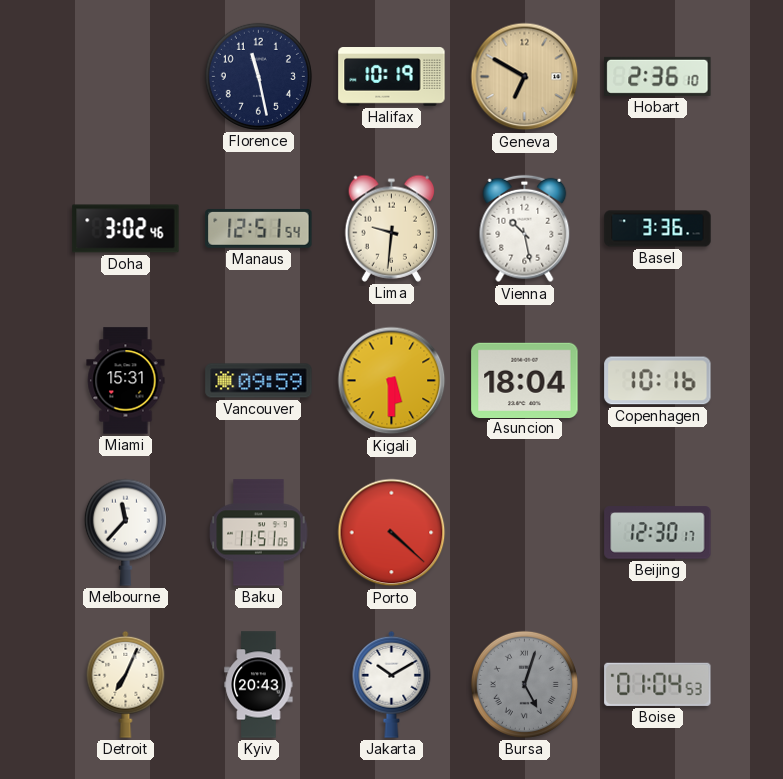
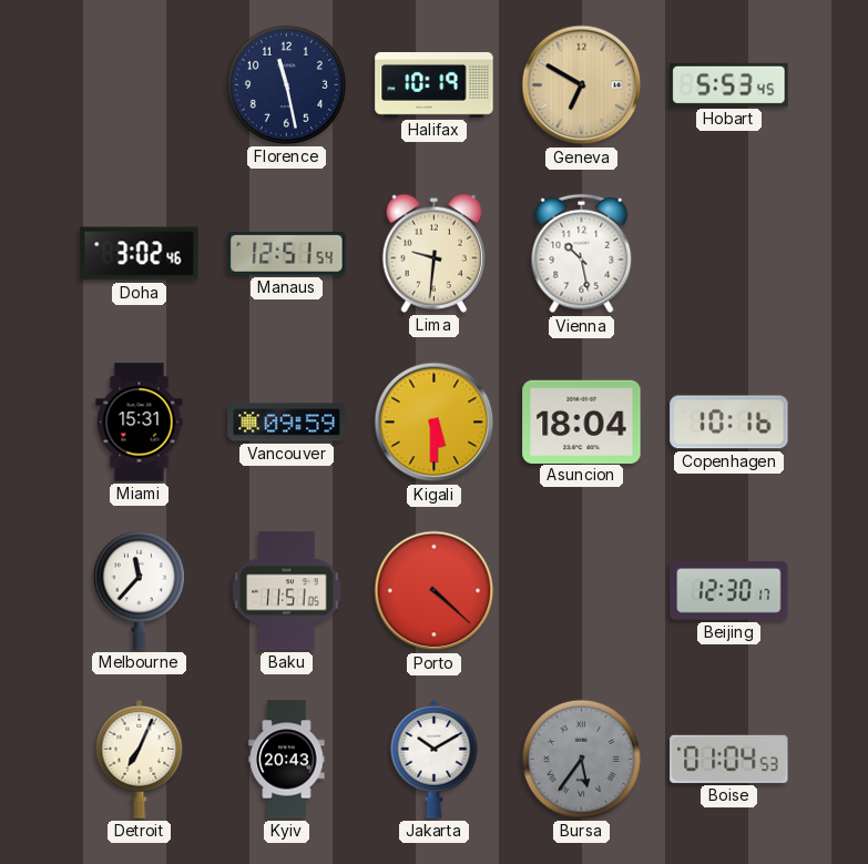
Hobart: 2:36 -> 5:53
Basel: 3:36 -> none
Bursa: 5:03 -> 5:36
